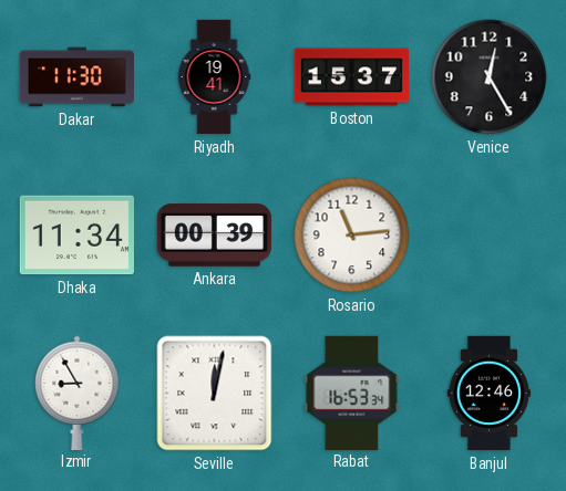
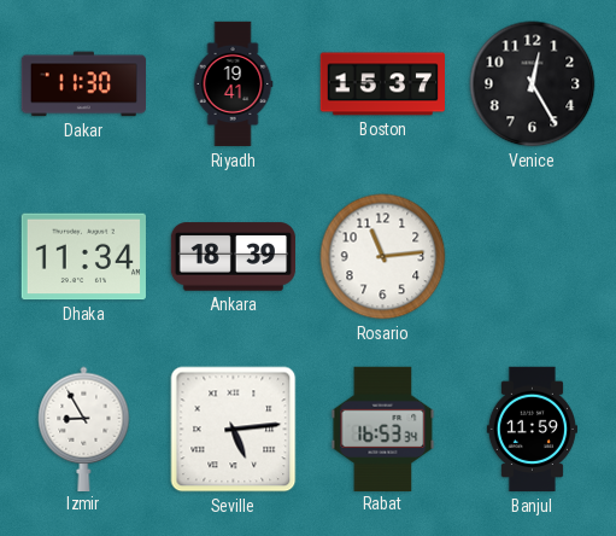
Ankara: 00:39 -> 18:39
Seville: 12:02 -> 5:14
Banjul: 12:46 -> 11:59
